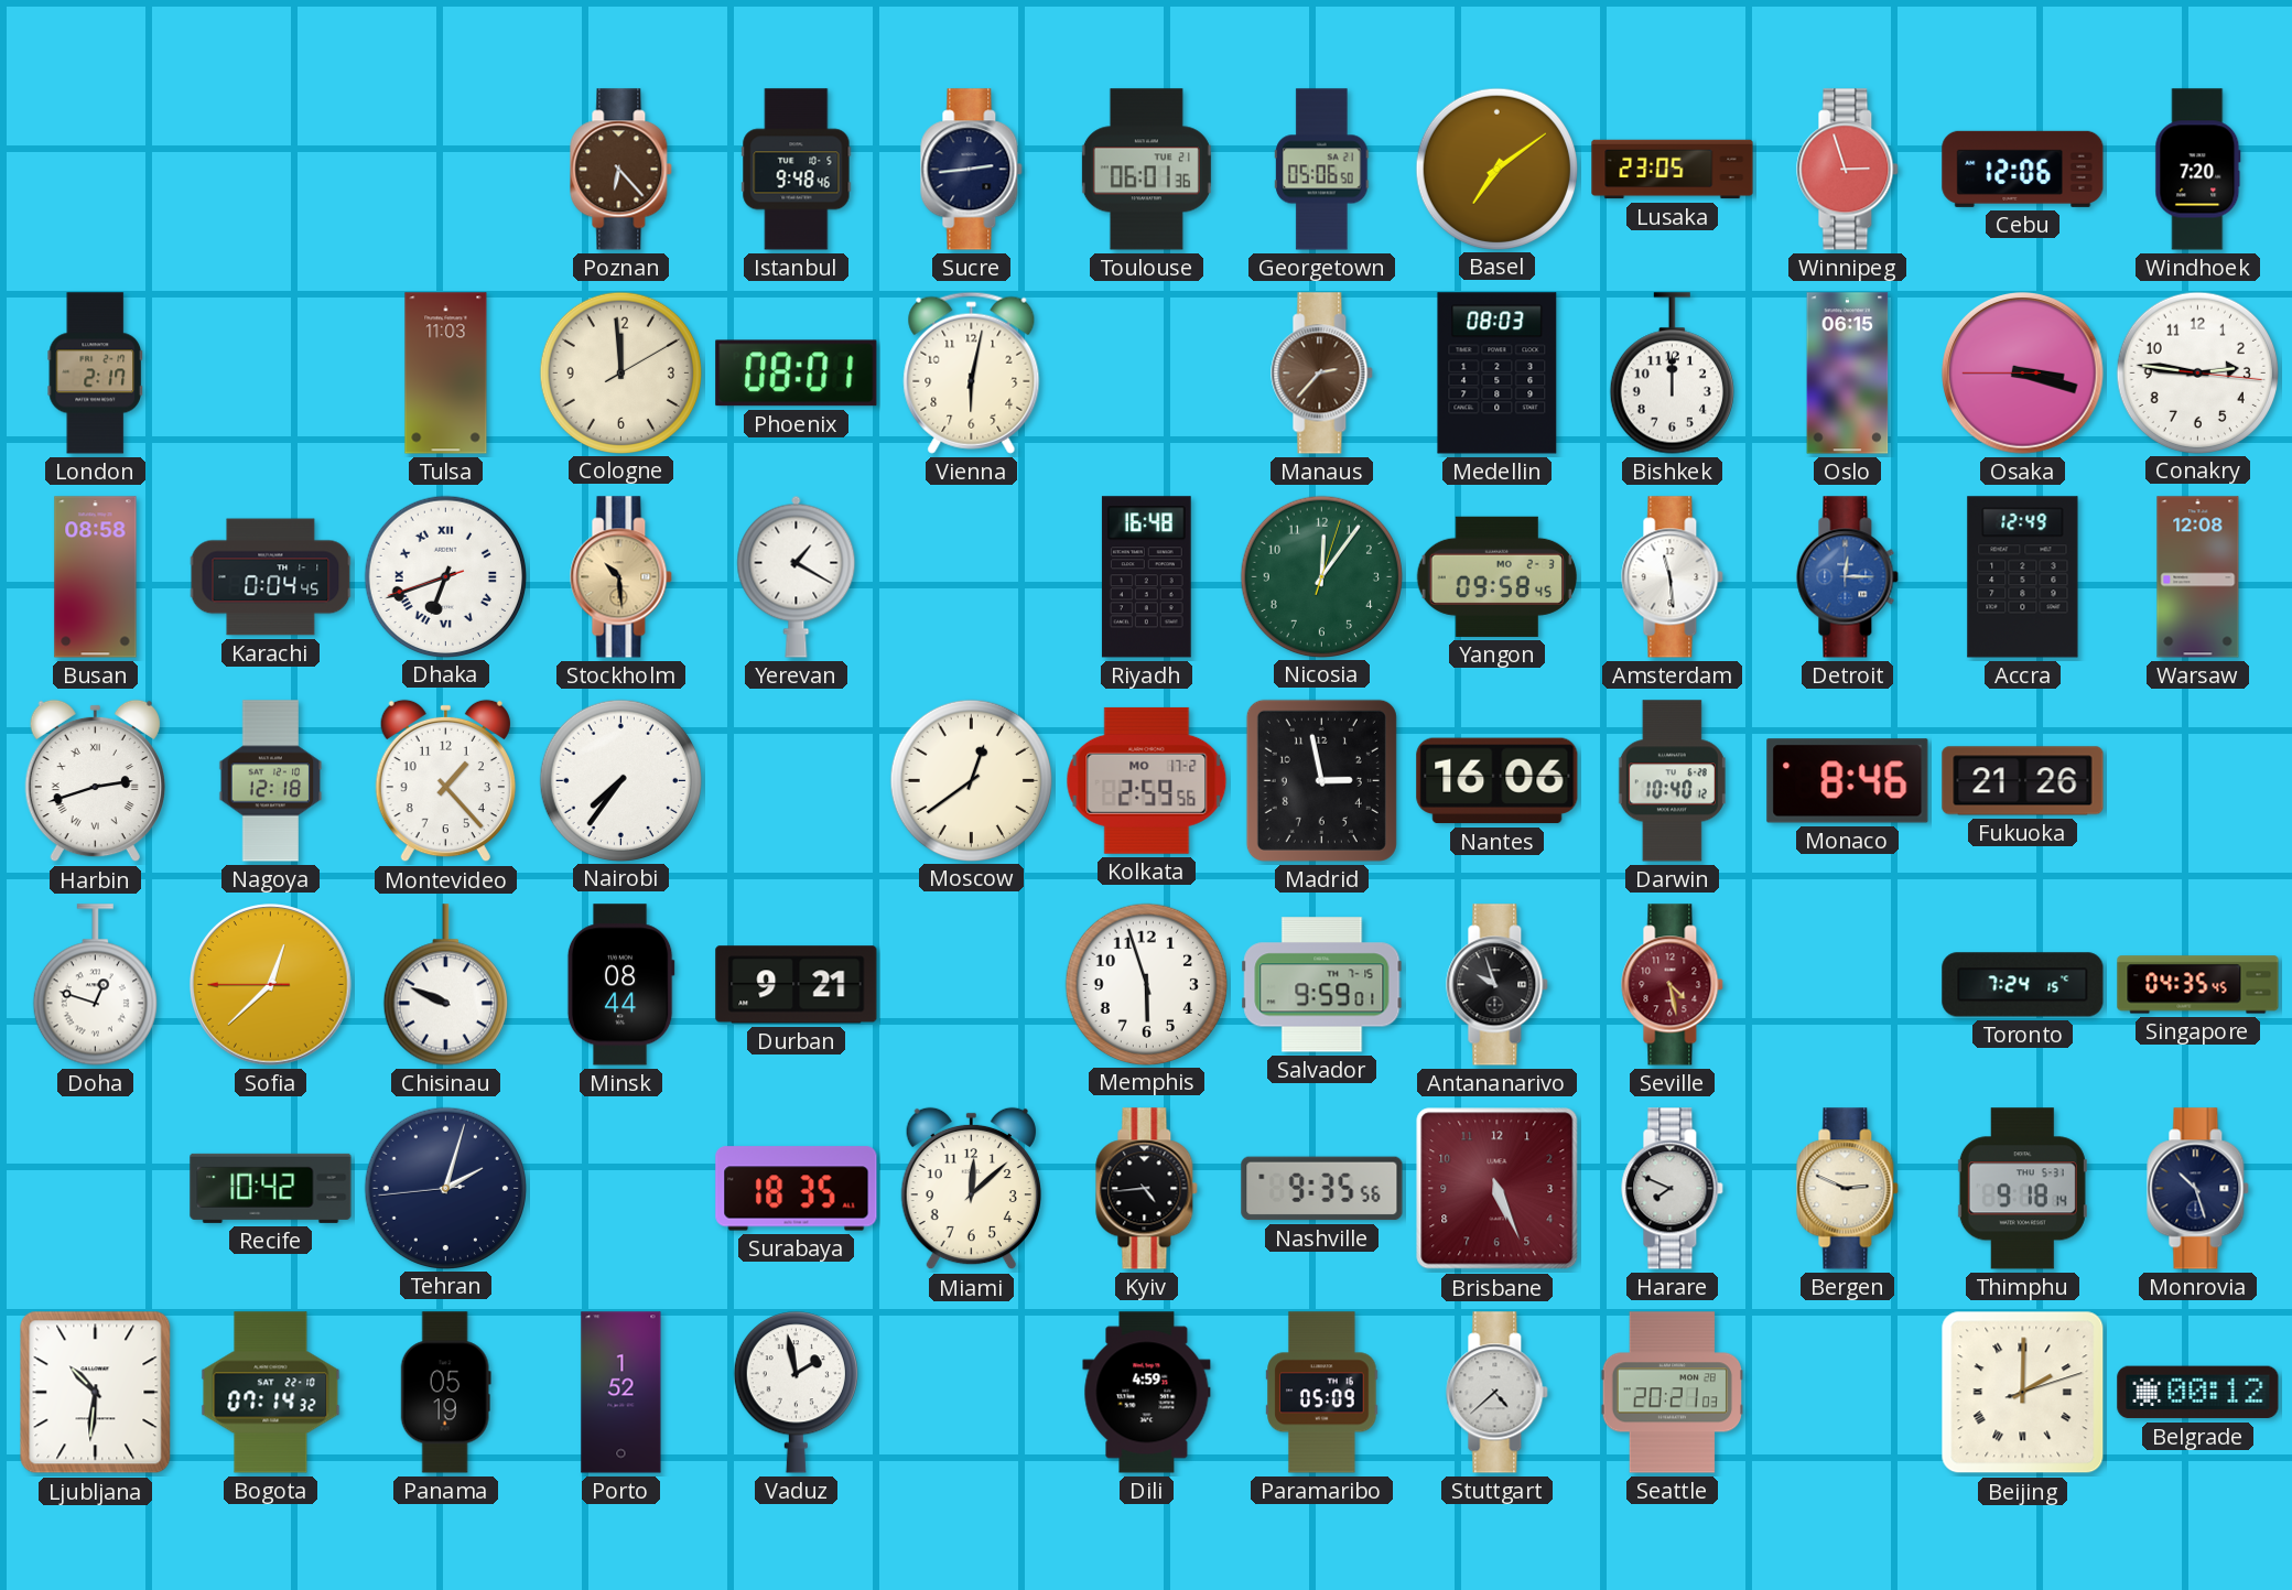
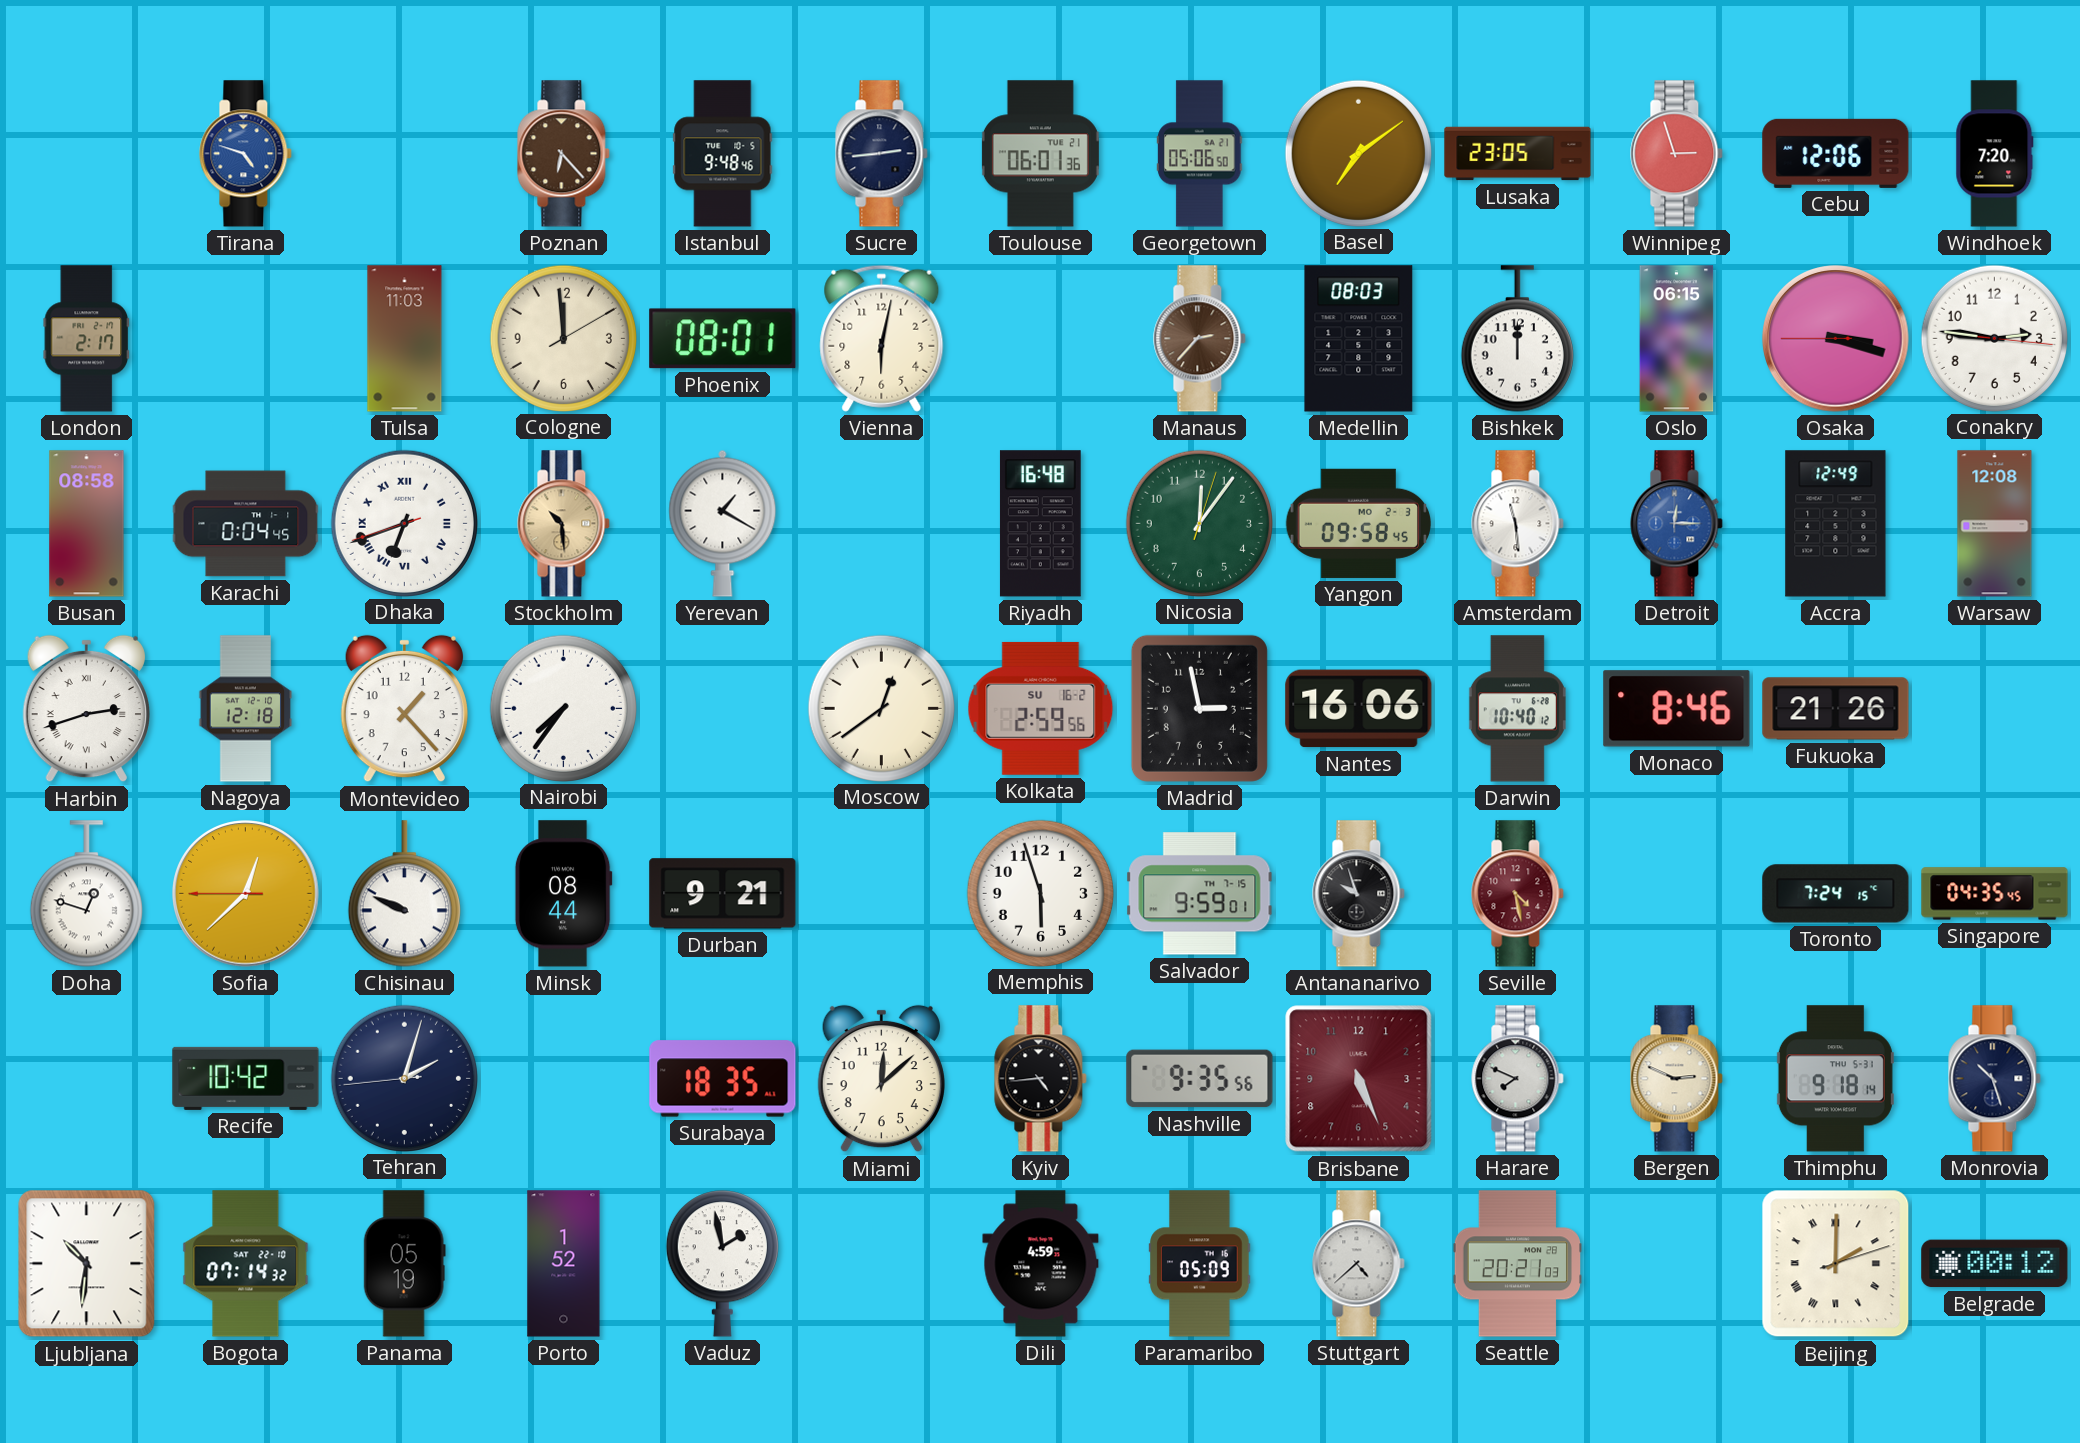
Tirana: none -> 4:48
Kolkata date: MO 17-2 -> SU 16-2
